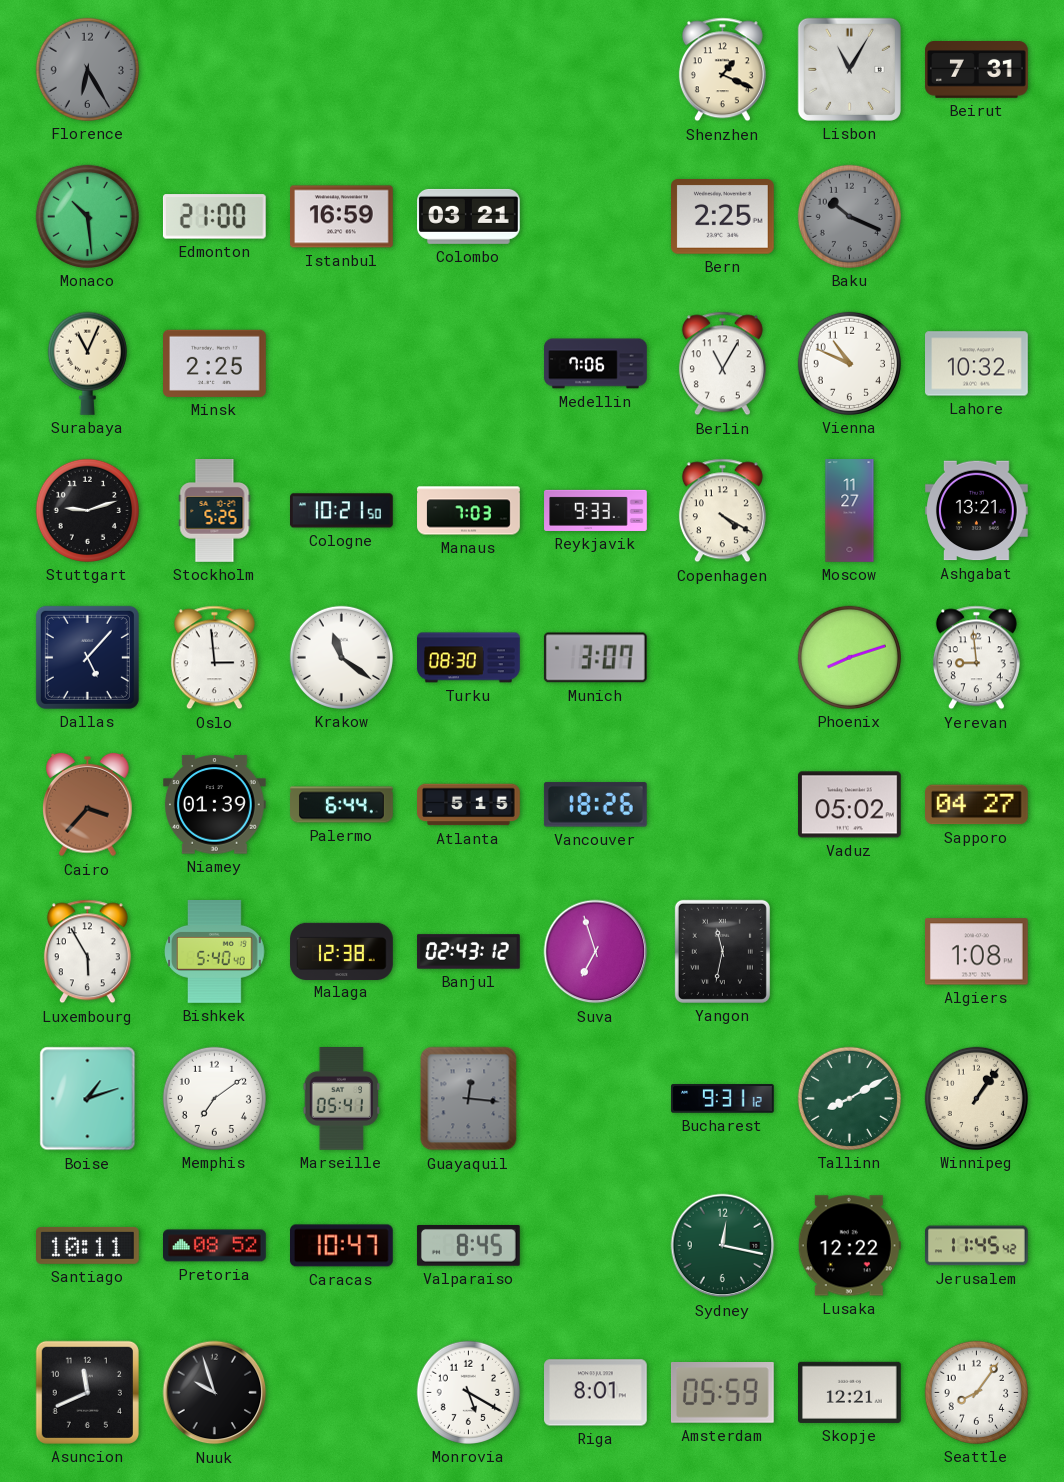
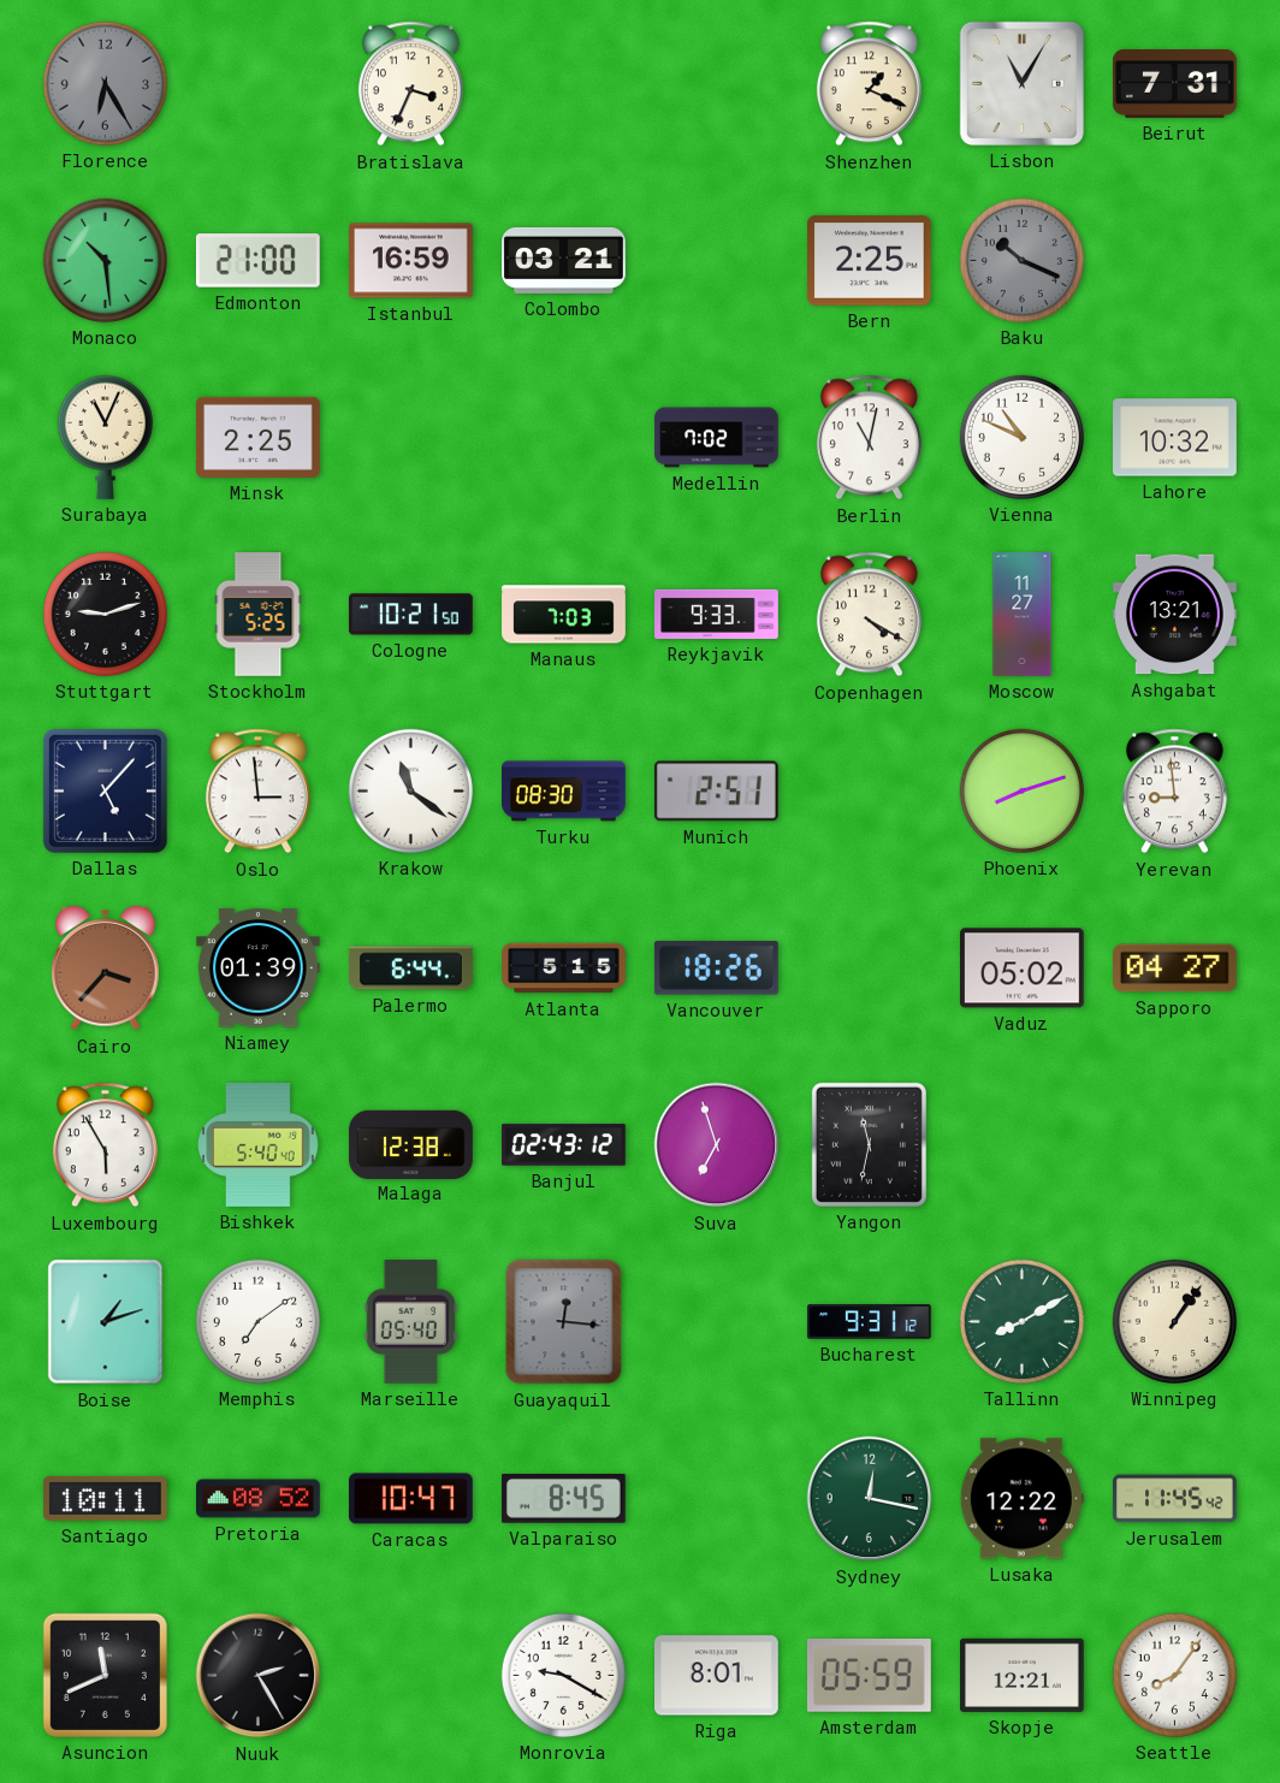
Bratislava: none -> 3:34
Medellin: 7:06 -> 7:02
Berlin: 11:05 -> 11:02
Munich: 3:07 -> 2:51
Algiers: 1:08 -> none
Marseille: 05:41 -> 05:40
Nuuk: 9:57 -> 2:25
Monrovia: 5:20 -> 9:20
